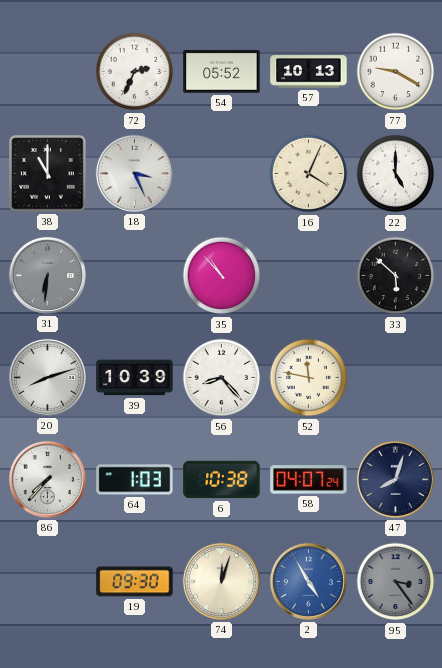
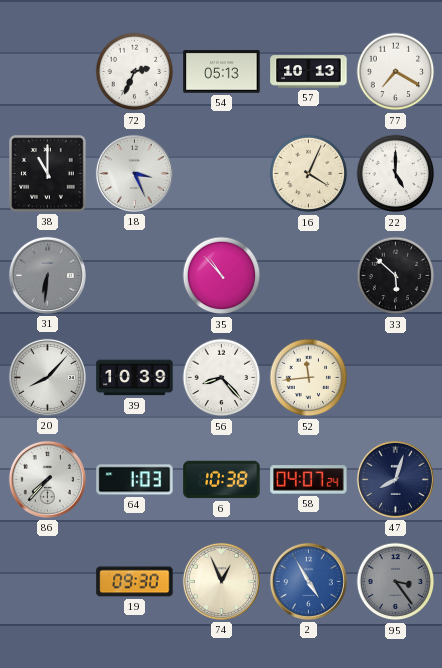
54: 05:52 -> 05:13
77: 9:20 -> 7:20
20: 8:12 -> 8:07
52: 11:47 -> 11:44
74: 12:03 -> 12:56
